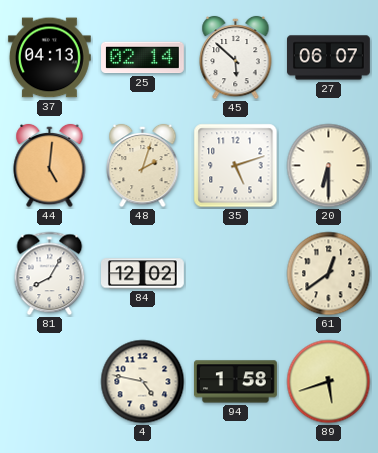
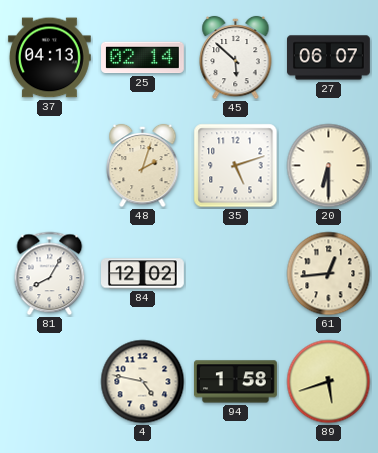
44: 5:01 -> none
61: 12:39 -> 12:44
